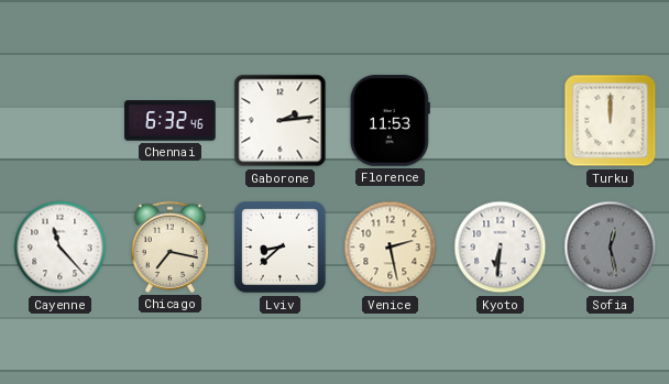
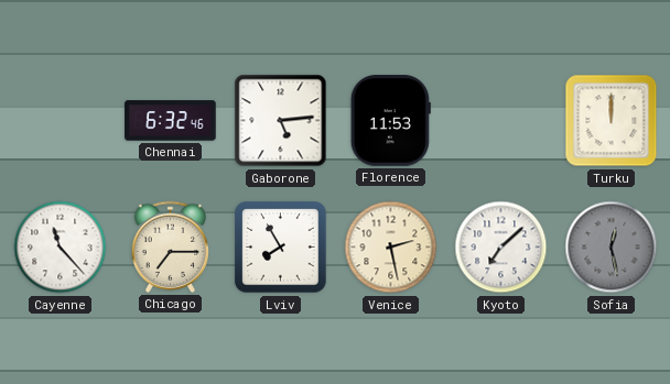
Gaborone: 2:14 -> 5:14
Chicago: 7:17 -> 7:15
Lviv: 8:38 -> 7:55
Kyoto: 6:31 -> 7:08
